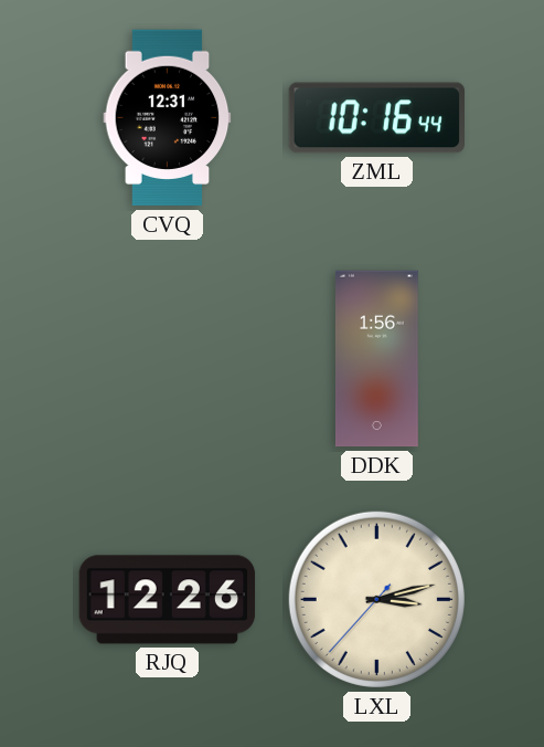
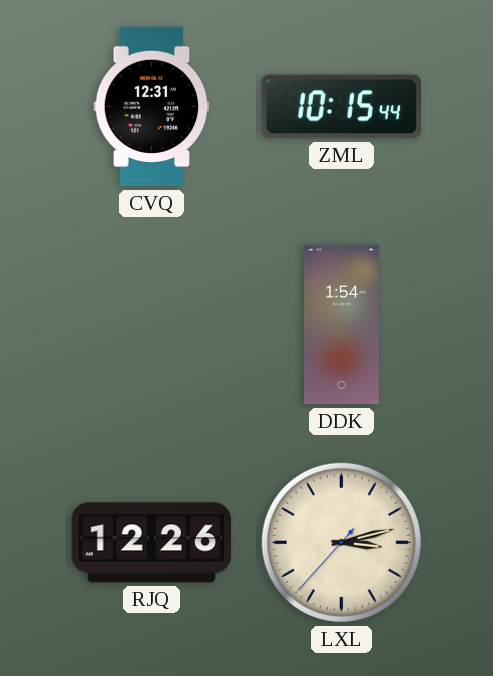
ZML: 10:16 -> 10:15
DDK: 1:56 -> 1:54
